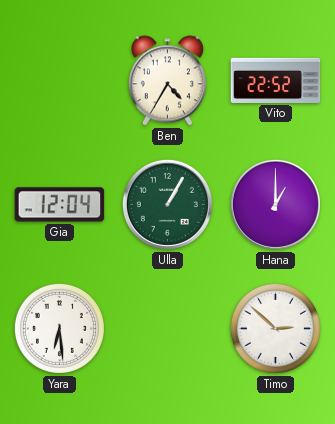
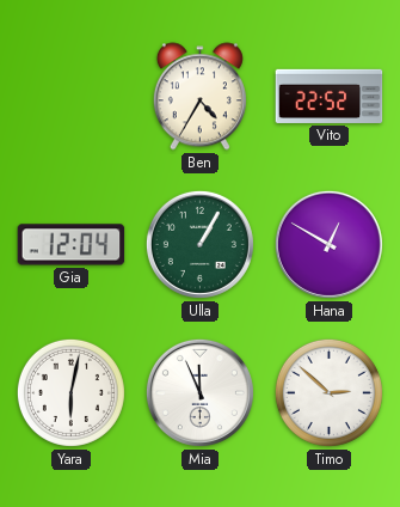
Hana: 1:00 -> 12:50
Yara: 6:29 -> 6:02
Mia: none -> 11:56
